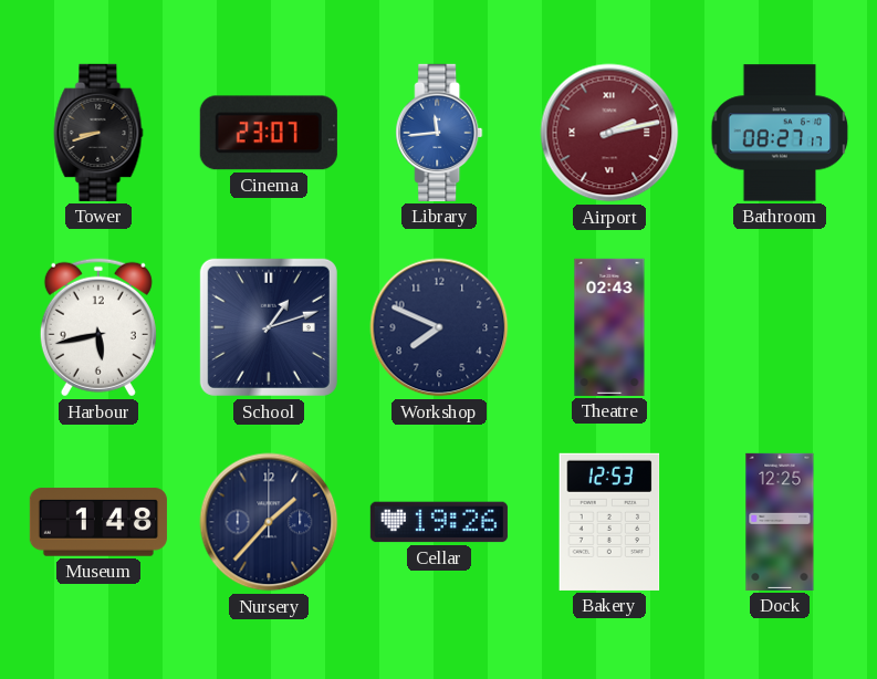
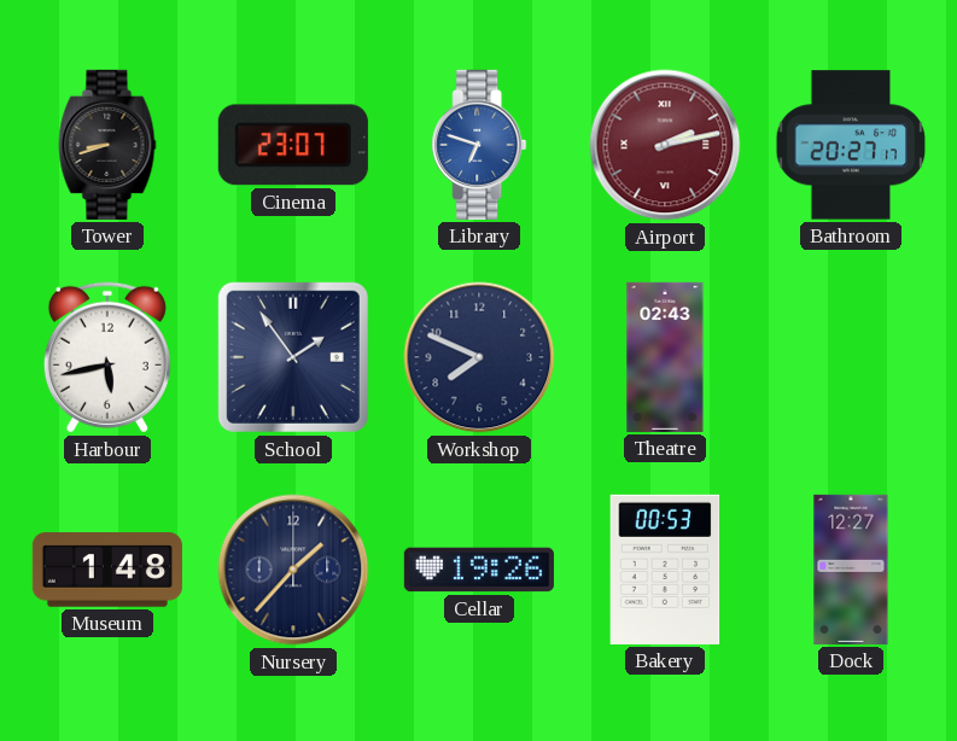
Library: 11:44 -> 6:48
Bathroom: 08:27 -> 20:27
School: 1:12 -> 1:54
Bakery: 12:53 -> 00:53
Dock: 12:25 -> 12:27
